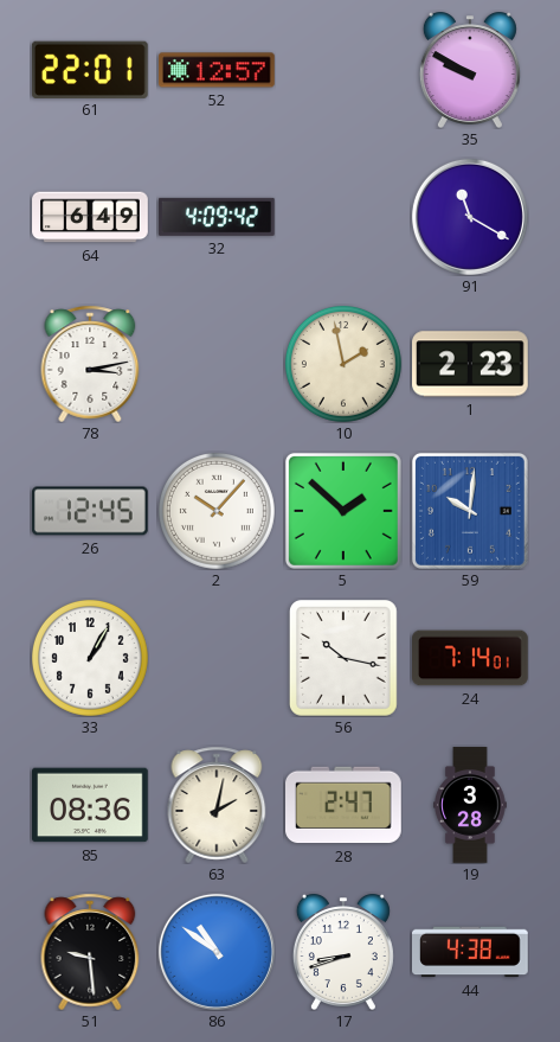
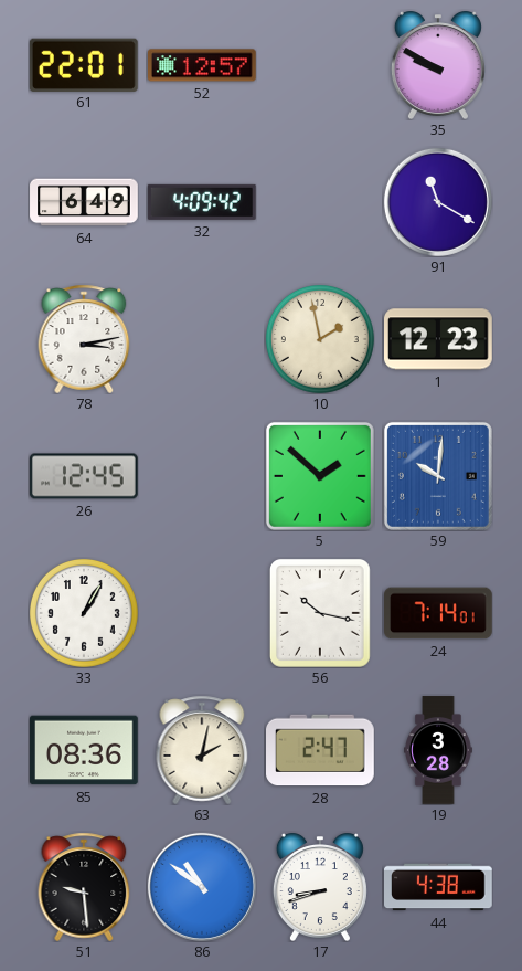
1: 2:23 -> 12:23
2: 10:07 -> none
